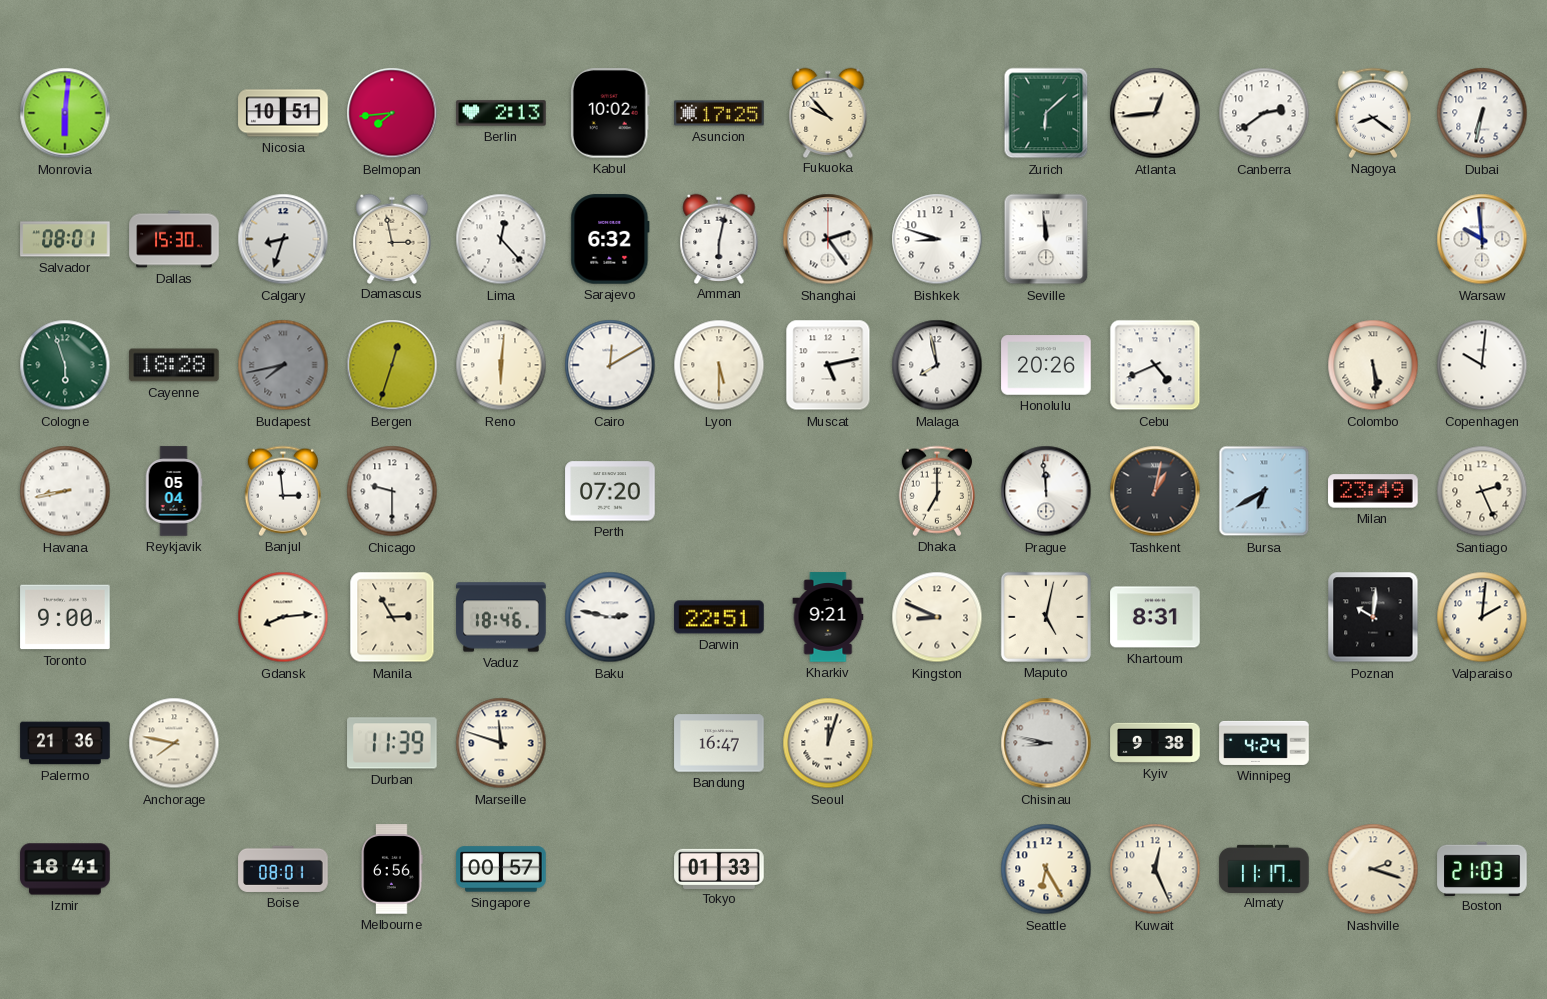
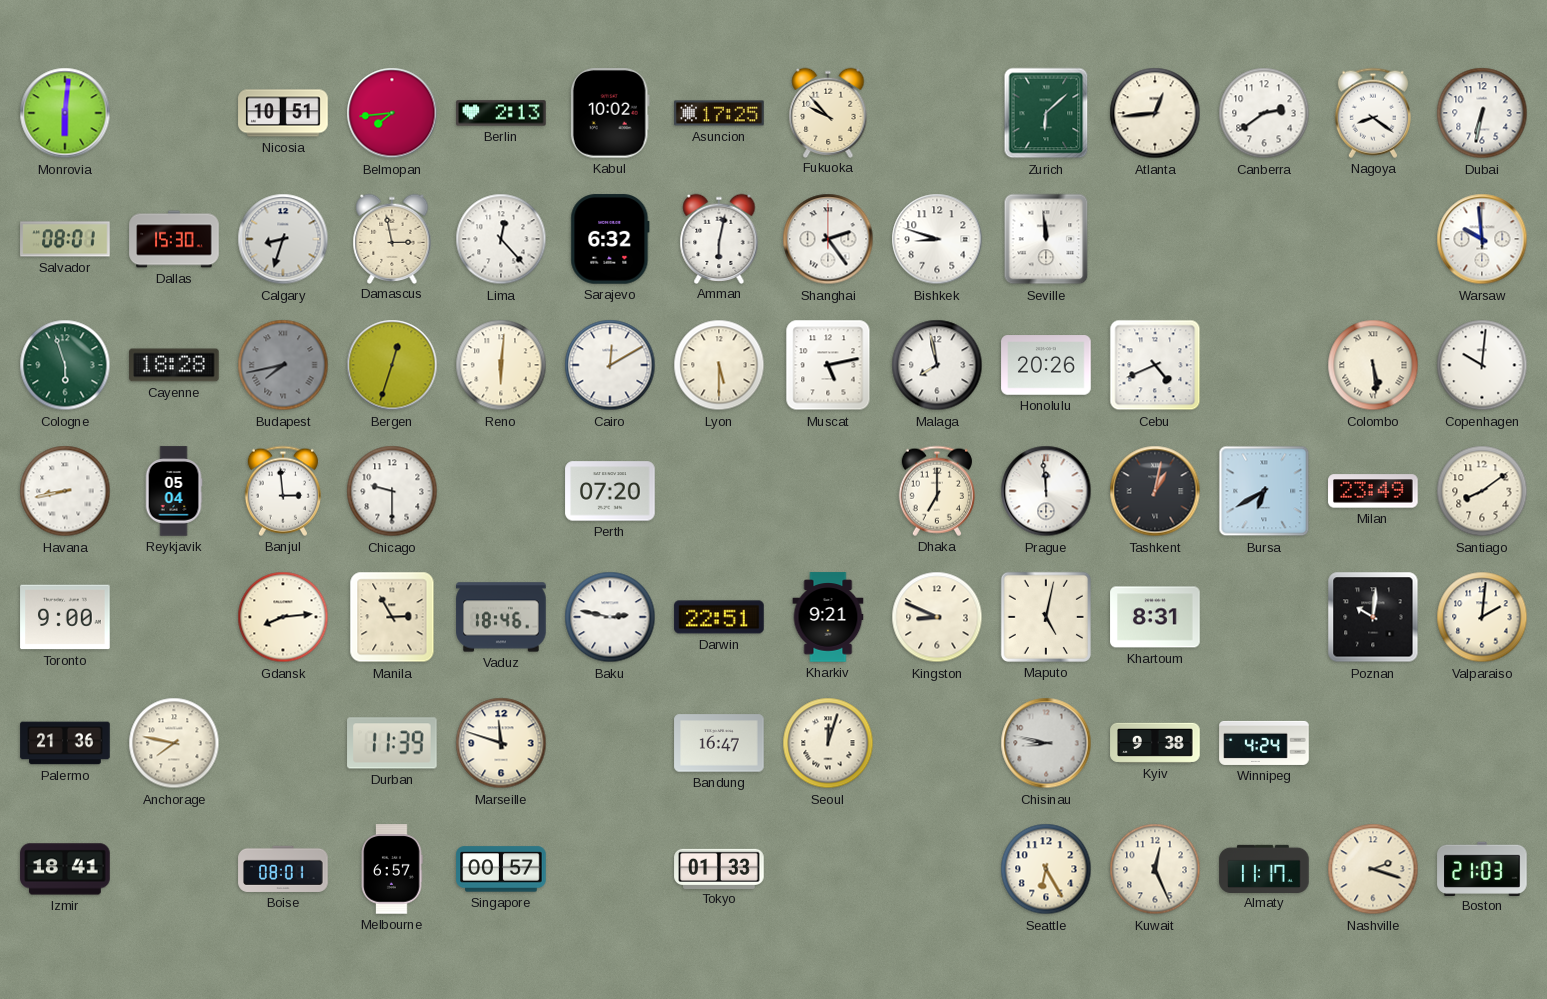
Santiago: 2:26 -> 8:09
Melbourne: 6:56 -> 6:57
